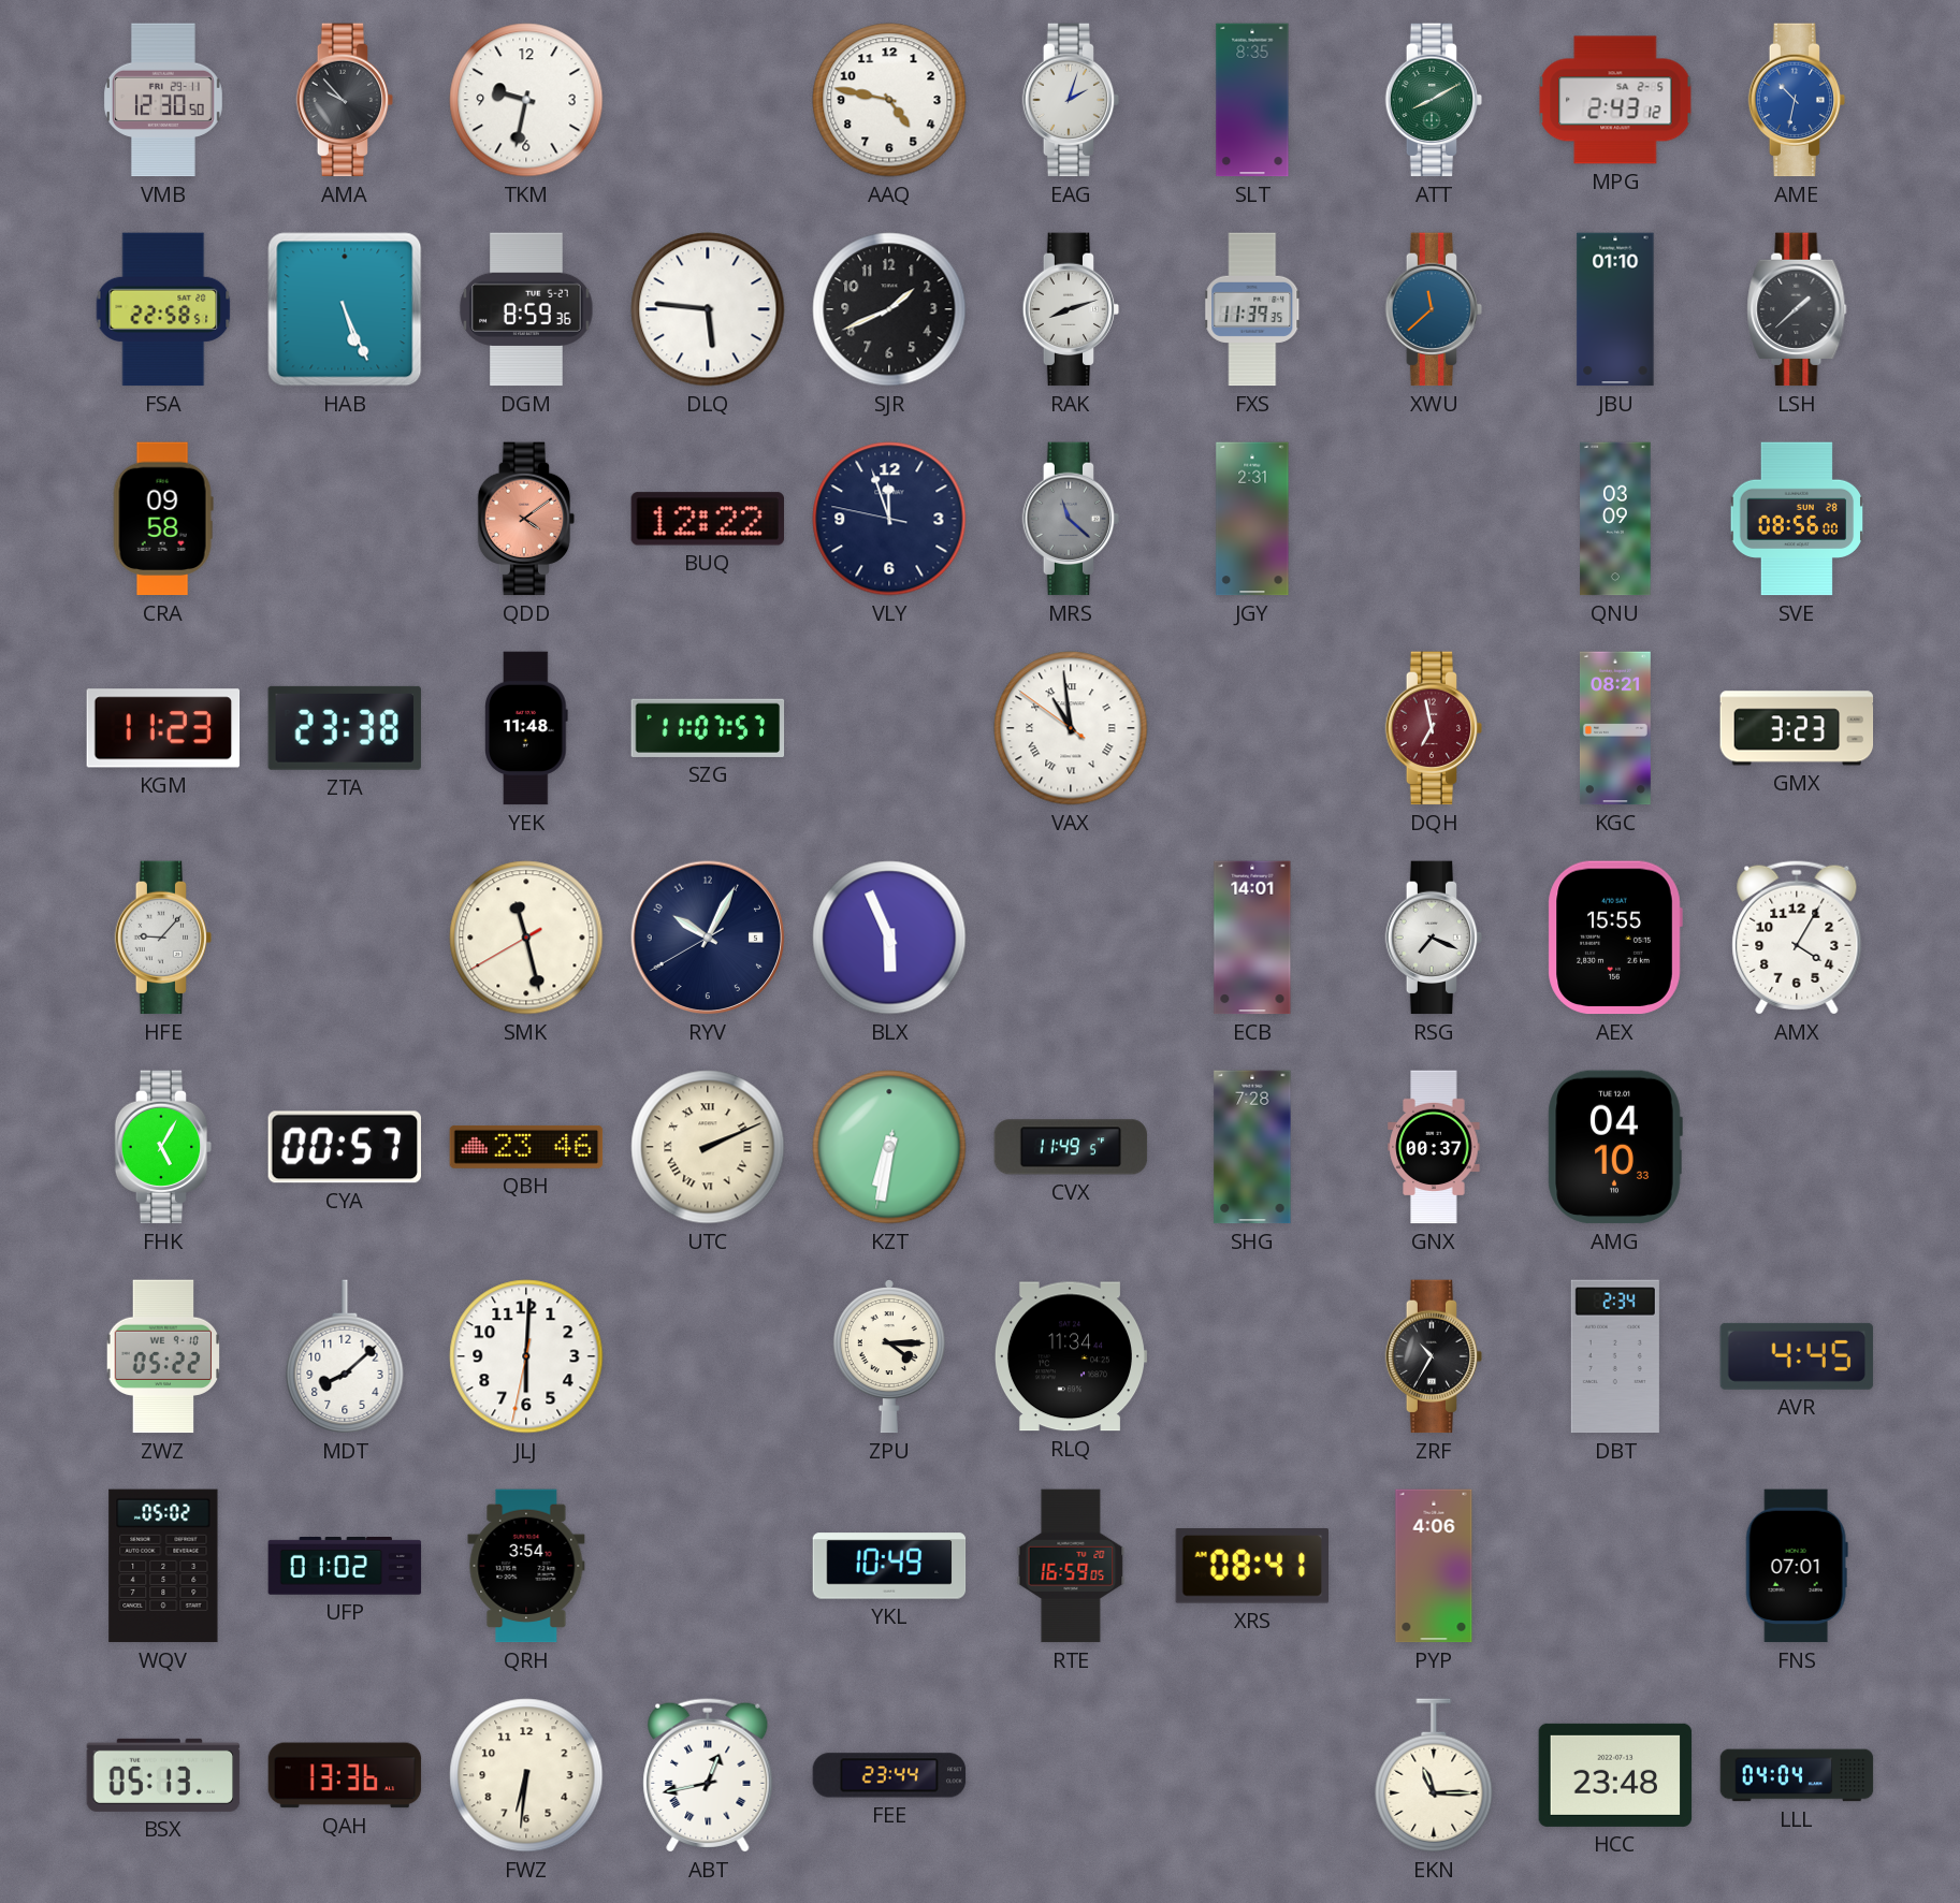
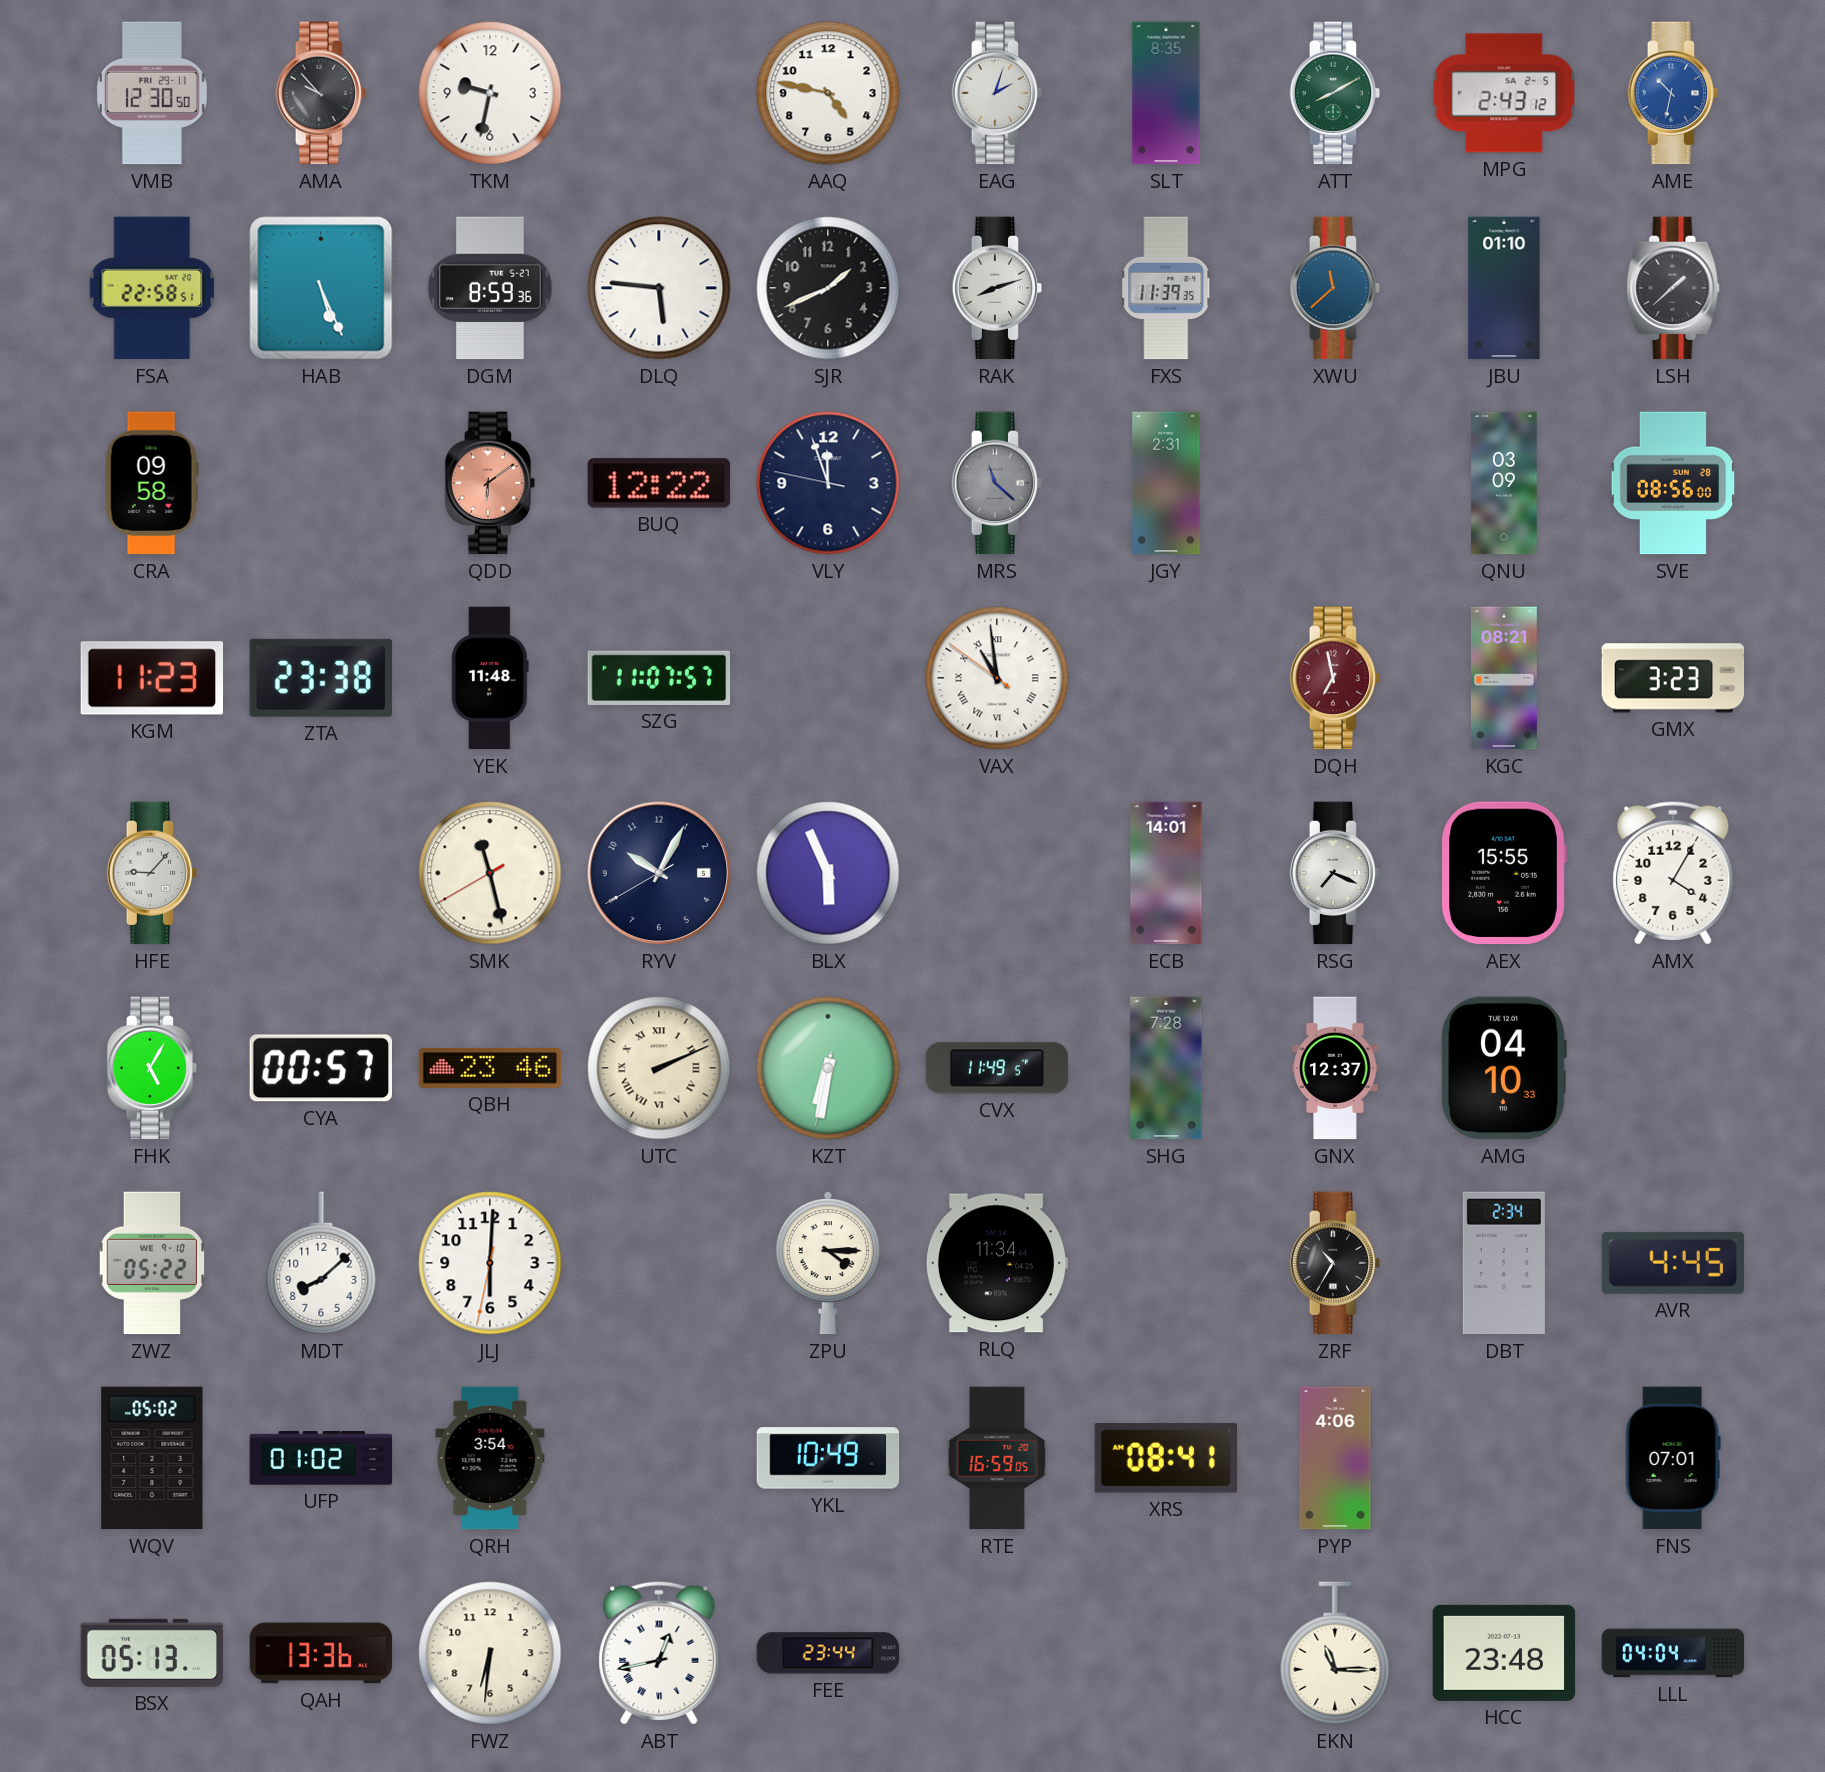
QDD: 4:09 -> 6:09
GNX: 00:37 -> 12:37
